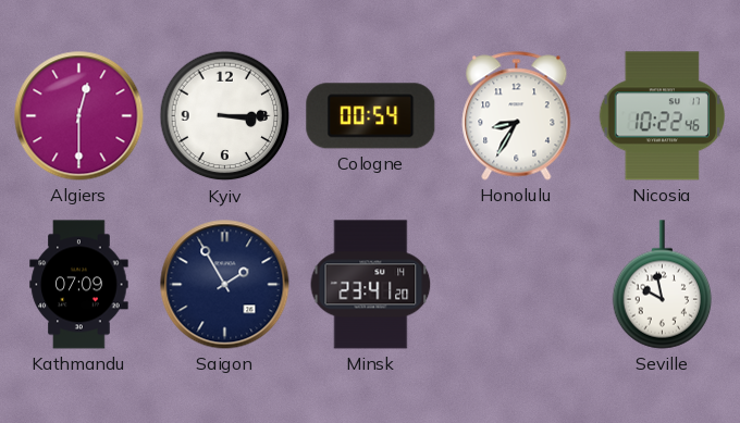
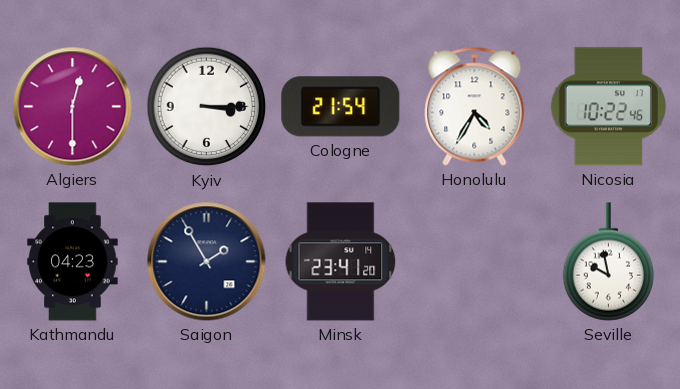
Cologne: 00:54 -> 21:54
Honolulu: 8:35 -> 4:35
Kathmandu: 07:09 -> 04:23
